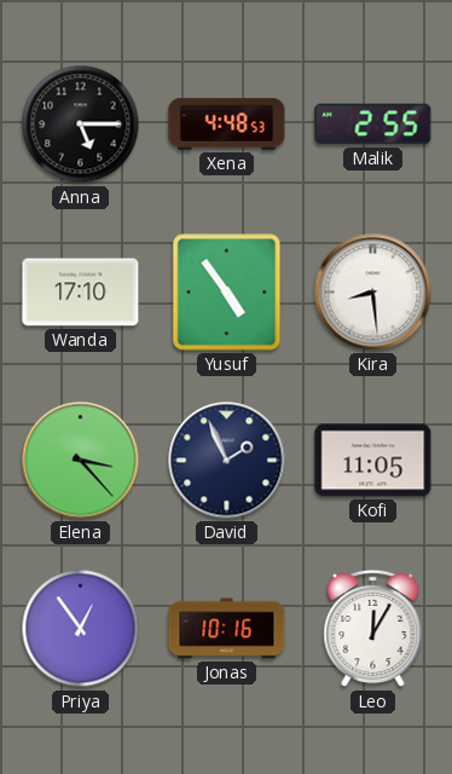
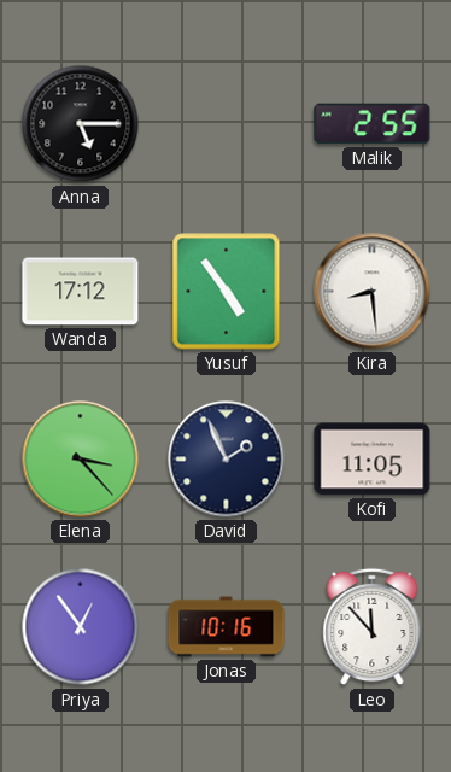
Xena: 4:48 -> none
Wanda: 17:10 -> 17:12
Leo: 12:05 -> 11:53
